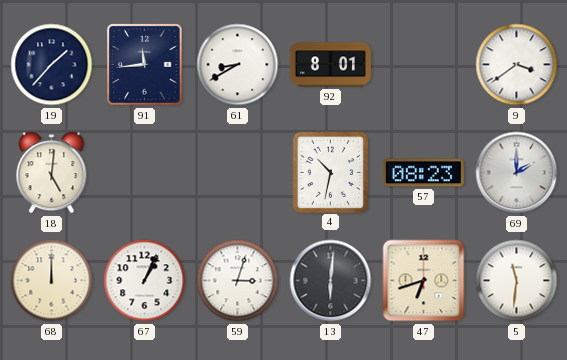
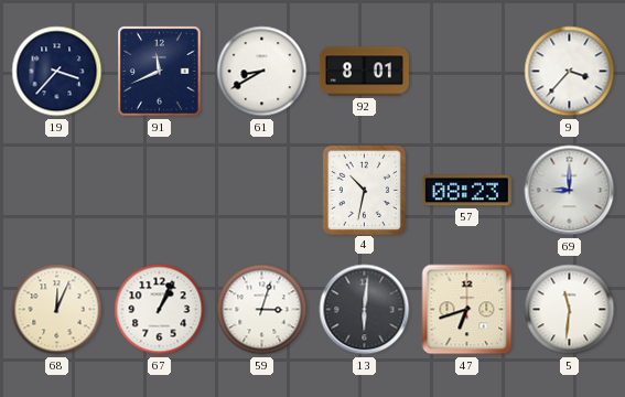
19: 1:37 -> 3:37
91: 11:44 -> 11:41
9: 3:39 -> 3:37
18: 5:01 -> none
69: 2:00 -> 9:00
68: 12:00 -> 12:04
